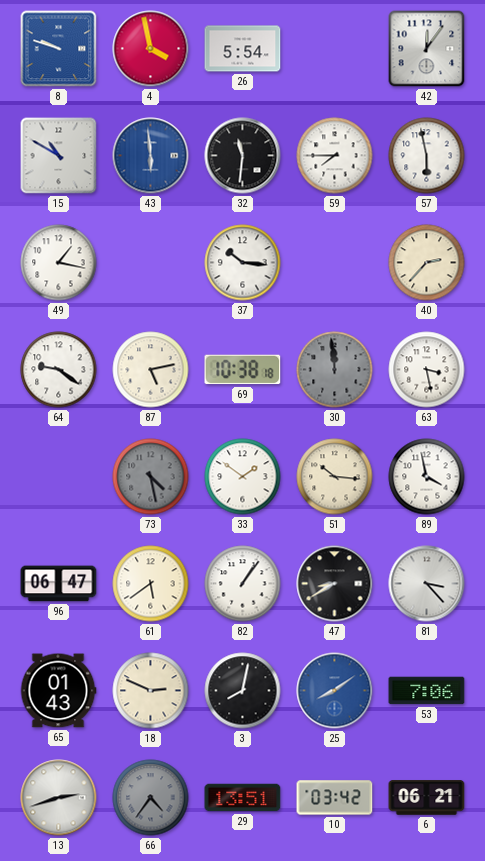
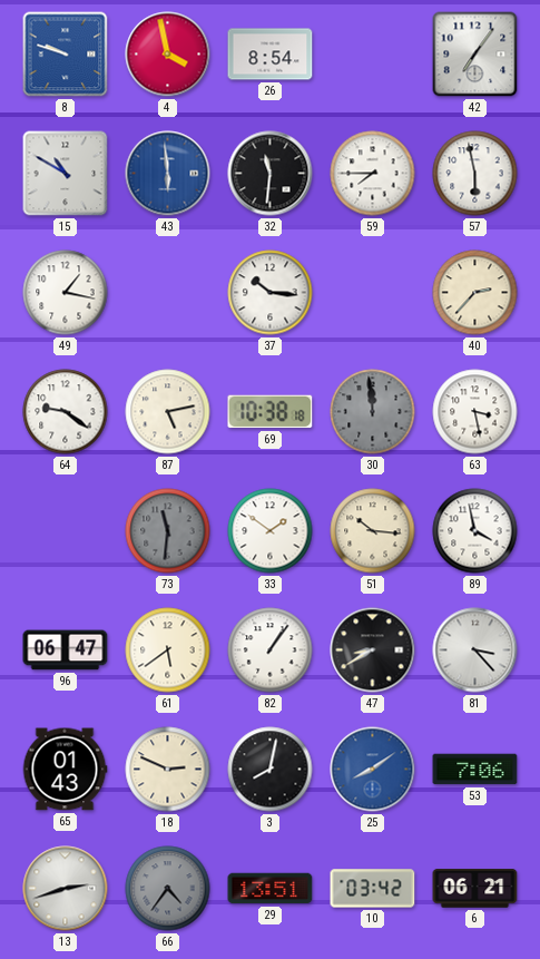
26: 5:54 -> 8:54
42: 12:06 -> 7:06
73: 4:28 -> 11:31
